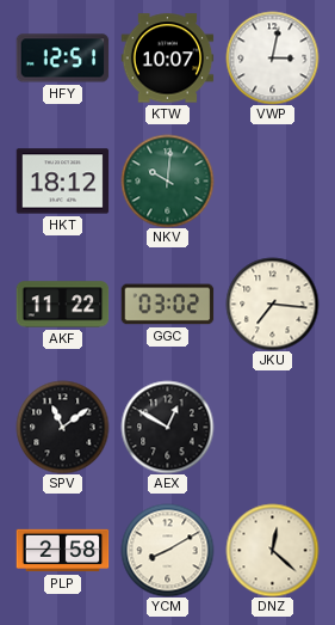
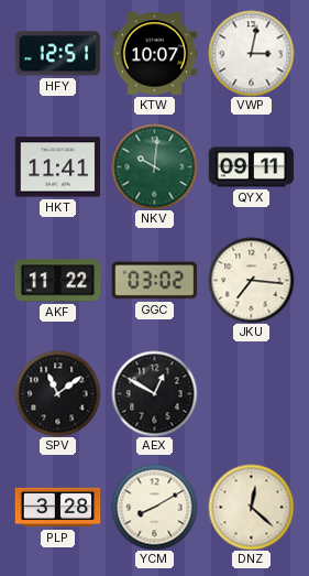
HKT: 18:12 -> 11:41
QYX: none -> 09:11
PLP: 2:58 -> 3:28
